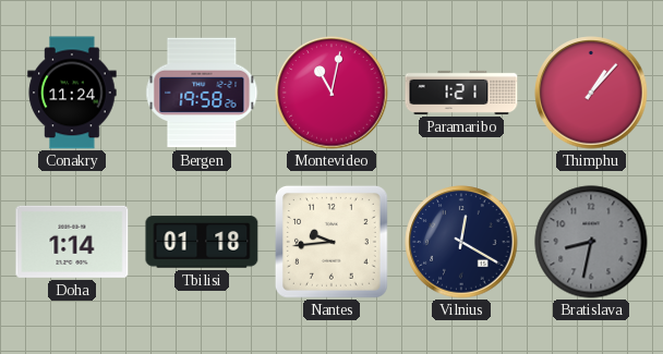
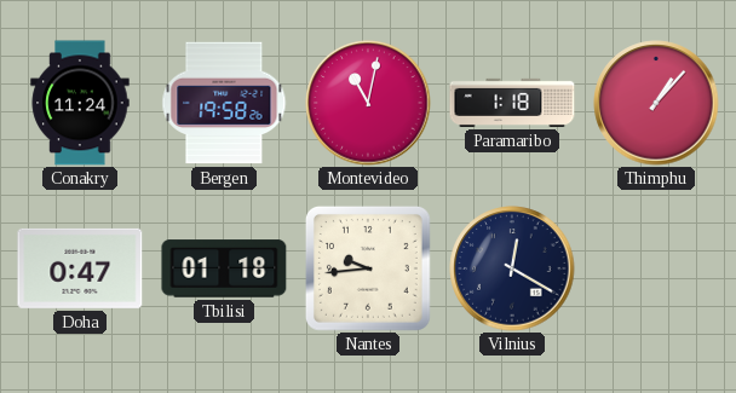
Paramaribo: 1:21 -> 1:18
Doha: 1:14 -> 0:47
Bratislava: 8:32 -> none
